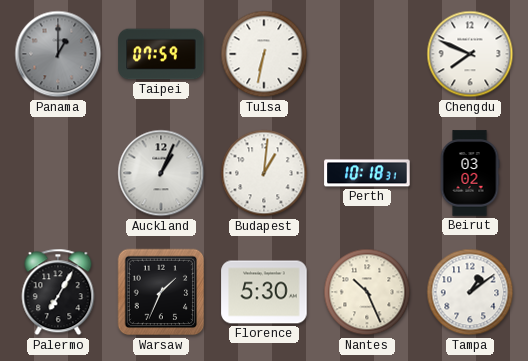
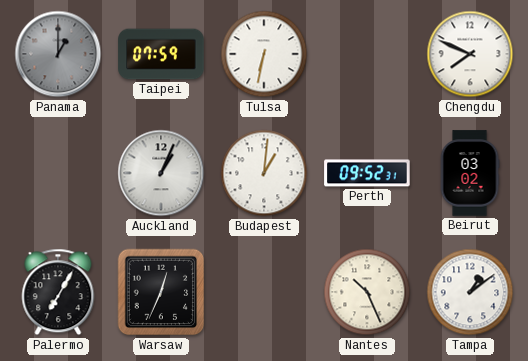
Perth: 10:18 -> 09:52
Warsaw: 1:34 -> 12:34
Florence: 5:30 -> none
